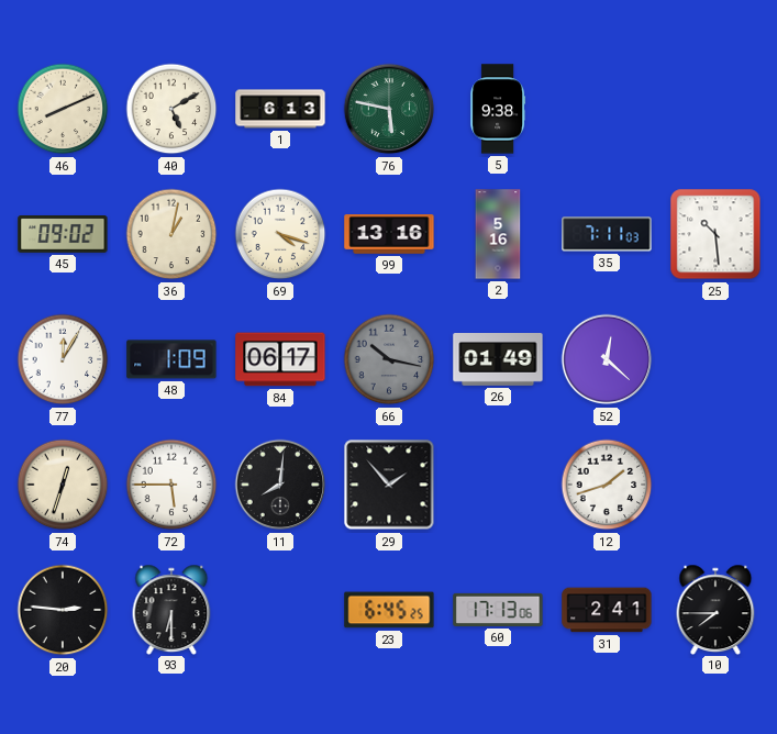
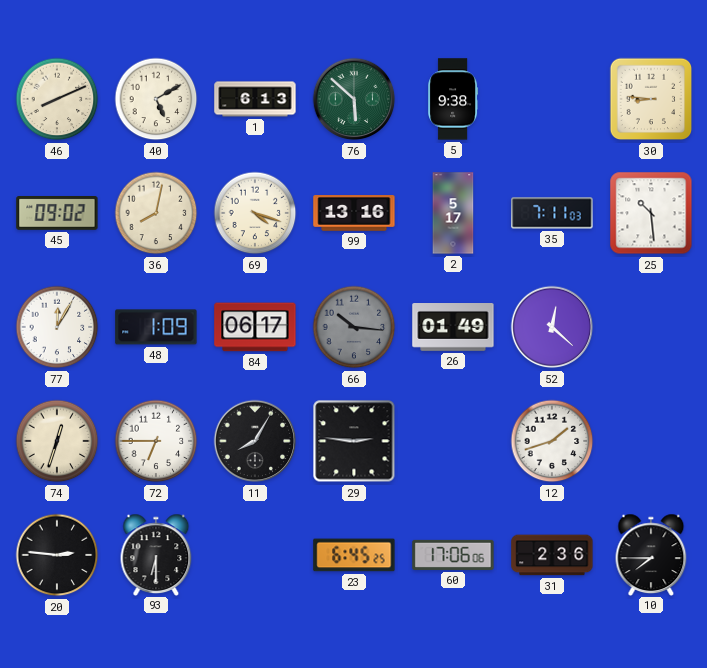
76: 5:47 -> 5:52
30: none -> 8:46
36: 1:02 -> 8:02
2: 5:16 -> 5:17
66: 10:17 -> 10:16
72: 5:45 -> 6:45
11: 8:01 -> 8:05
29: 1:53 -> 2:46
60: 17:13 -> 17:06
31: 2:41 -> 2:36
